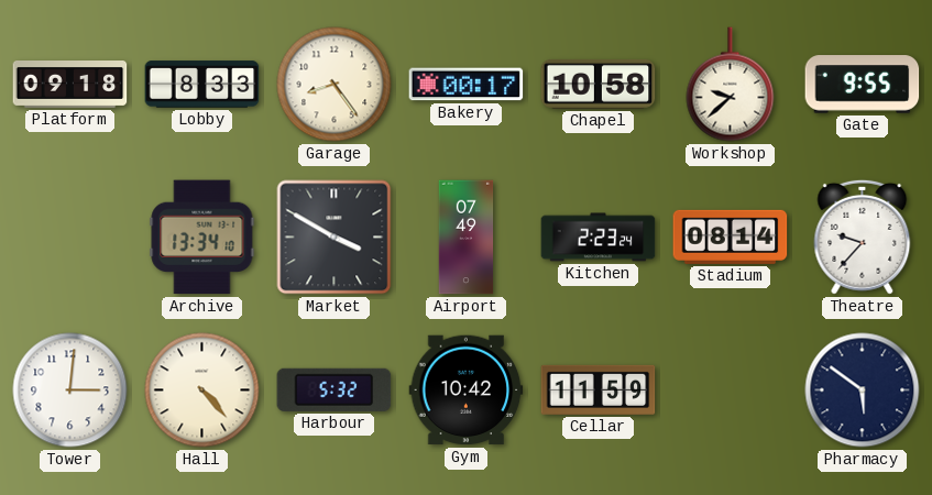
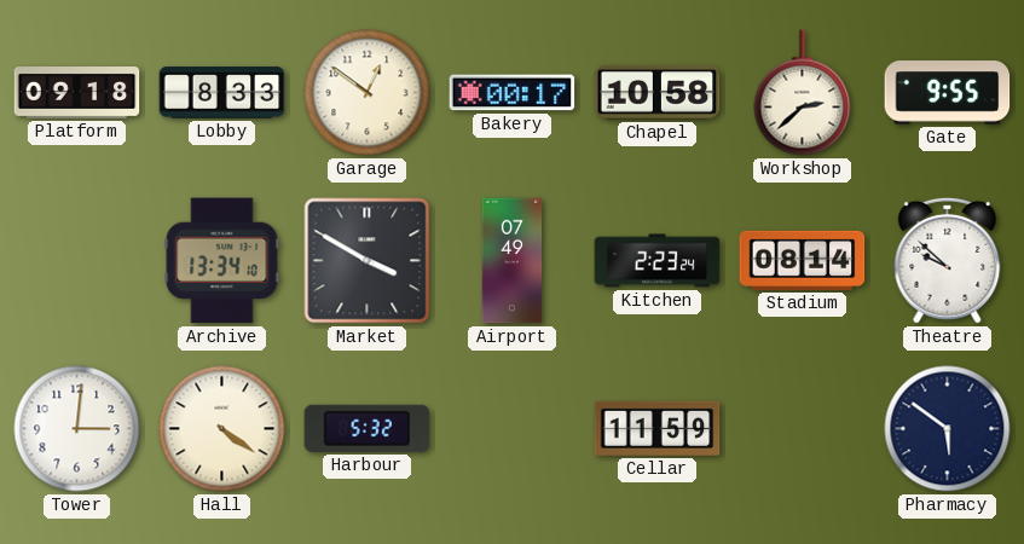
Garage: 8:24 -> 12:51
Workshop: 9:38 -> 2:38
Theatre: 9:37 -> 9:52
Hall: 4:23 -> 4:21
Gym: 10:42 -> none
